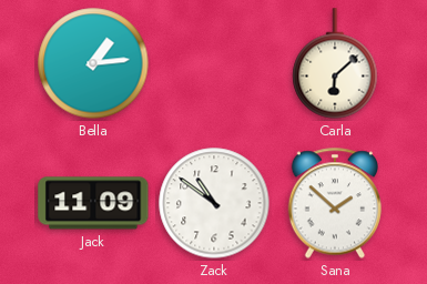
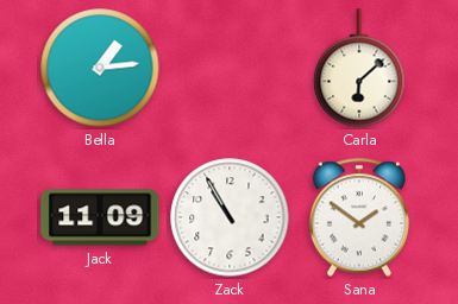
Zack: 10:51 -> 10:55
Sana: 1:52 -> 1:51
